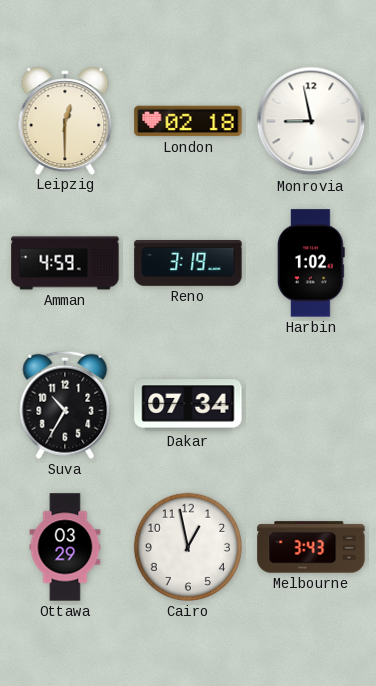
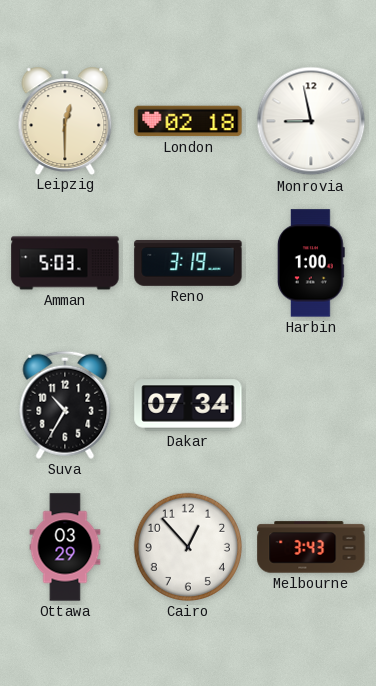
Amman: 4:59 -> 5:03
Harbin: 1:02 -> 1:00
Cairo: 12:58 -> 12:53
